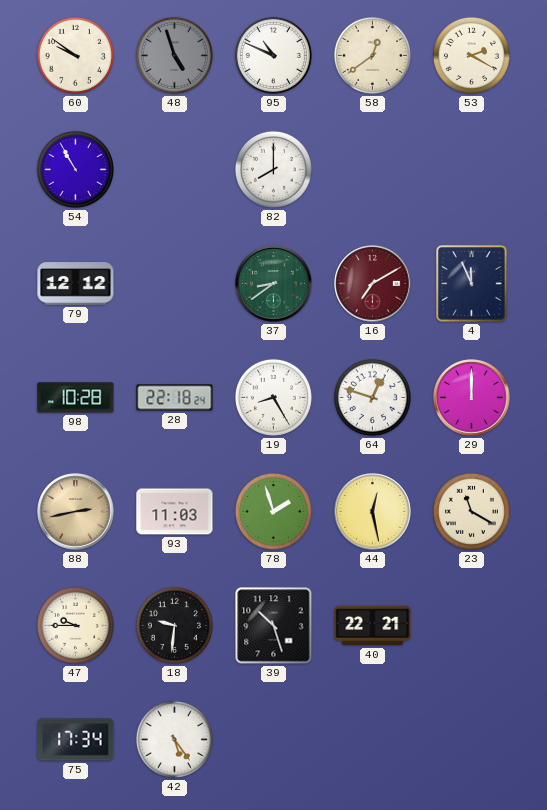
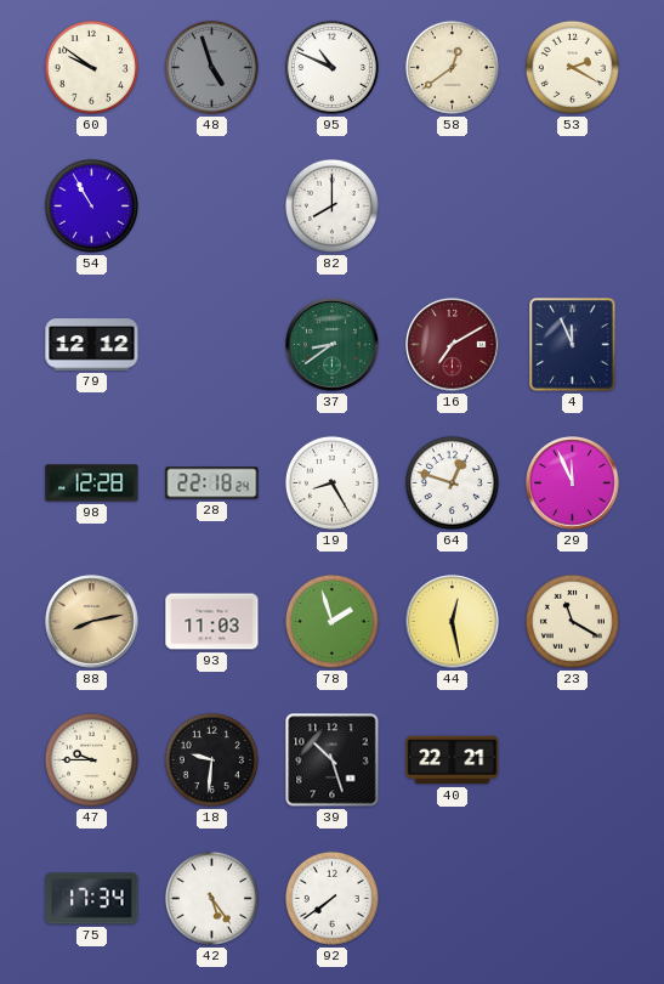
98: 10:28 -> 12:28
29: 12:00 -> 11:56
88: 2:43 -> 8:13
92: none -> 7:39
